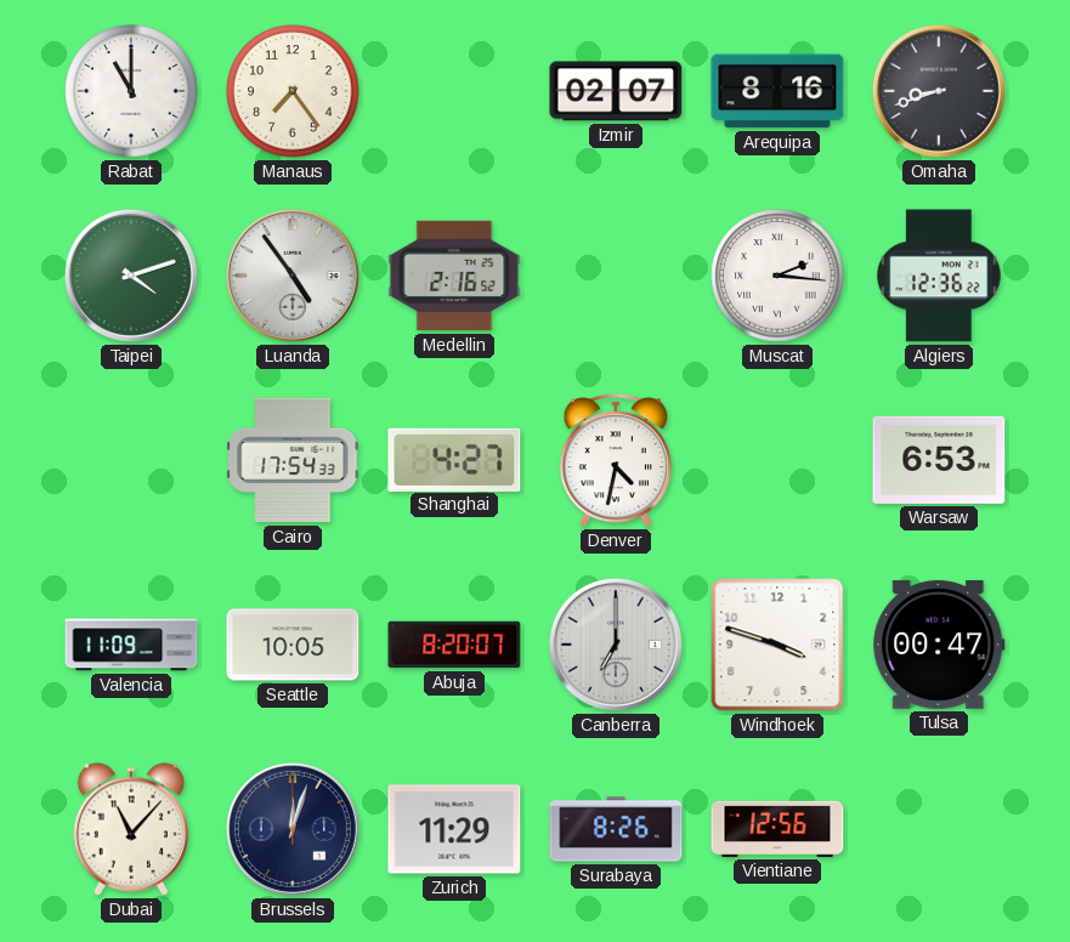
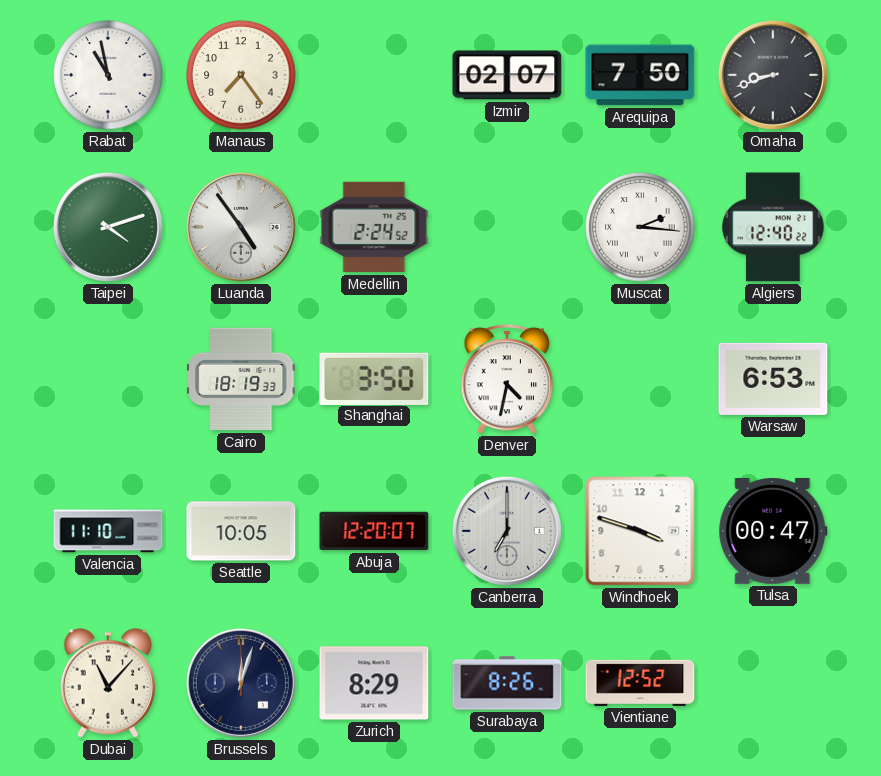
Rabat: 11:00 -> 10:58
Arequipa: 8:16 -> 7:50
Medellin: 2:16 -> 2:24
Algiers: 12:36 -> 12:40
Cairo: 17:54 -> 18:19
Shanghai: 4:27 -> 3:50
Valencia: 11:09 -> 11:10
Abuja: 8:20 -> 12:20
Zurich: 11:29 -> 8:29
Vientiane: 12:56 -> 12:52
